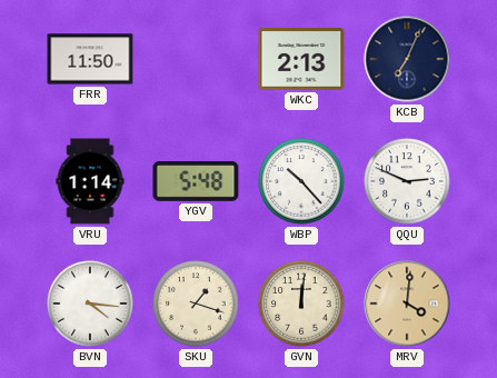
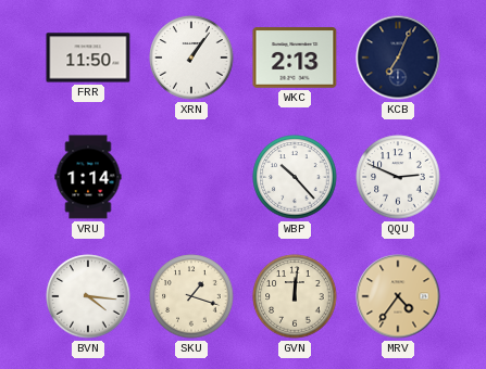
XRN: none -> 1:06
YGV: 5:48 -> none
MRV: 4:01 -> 4:36
